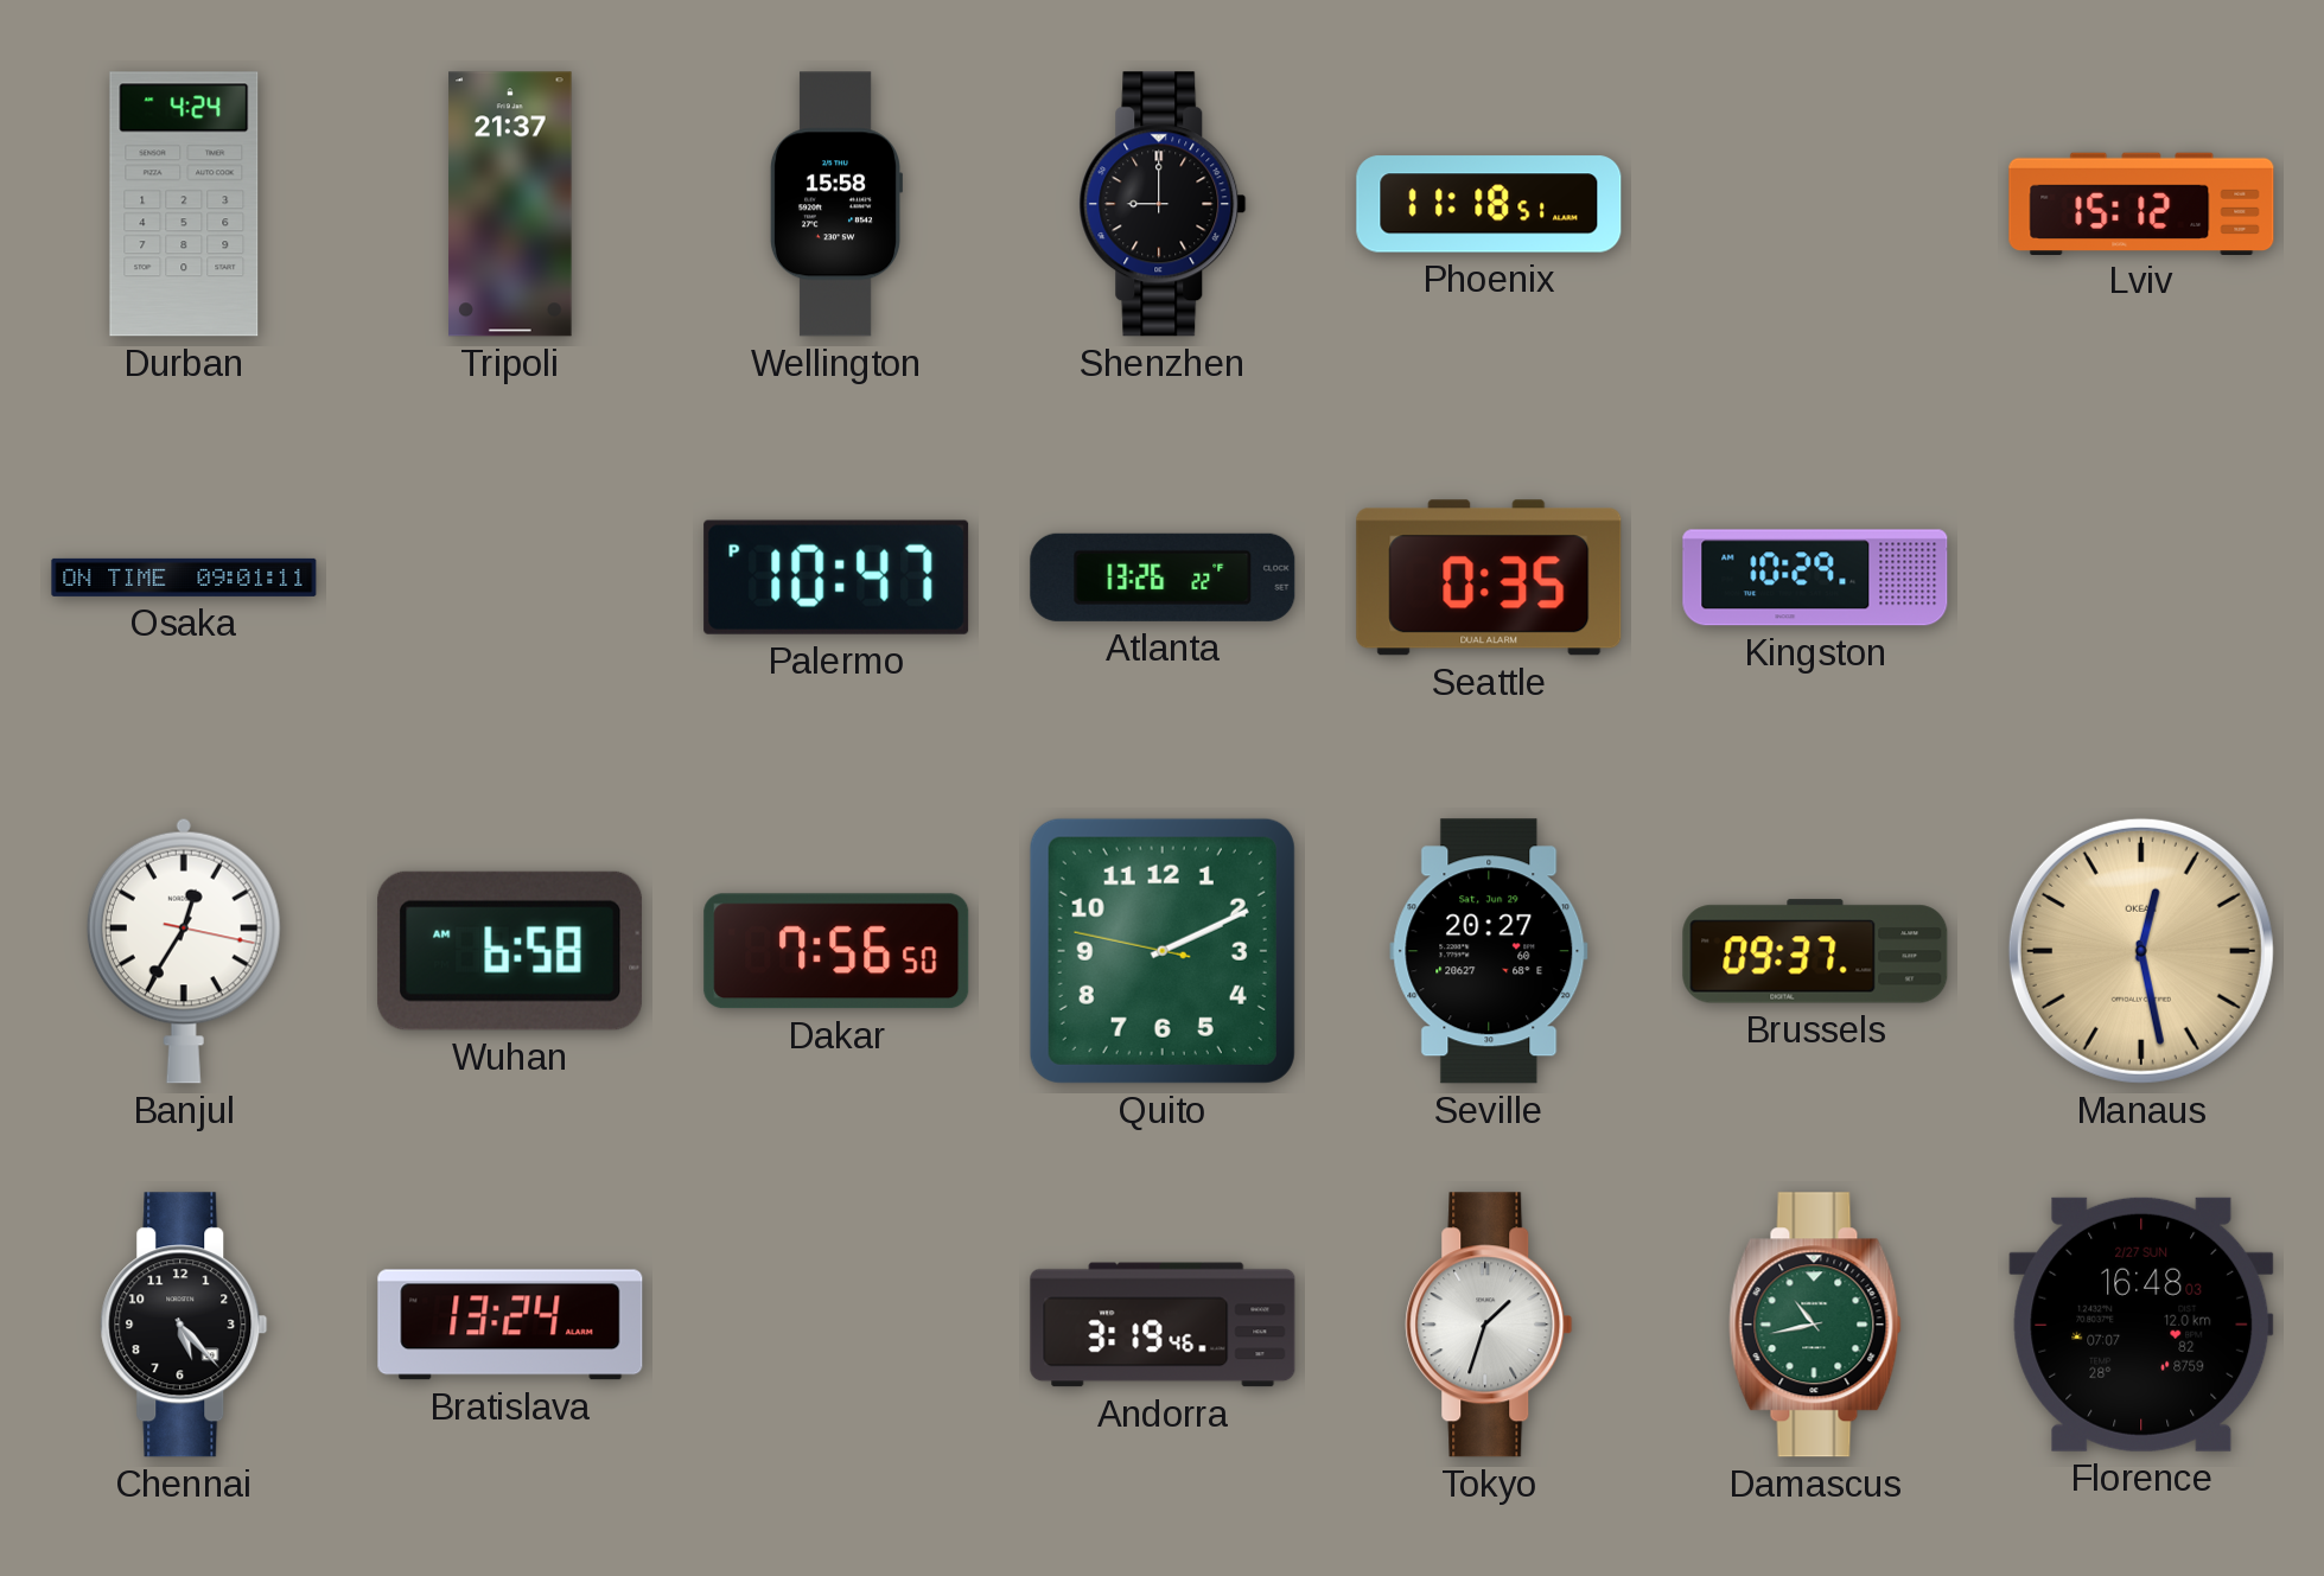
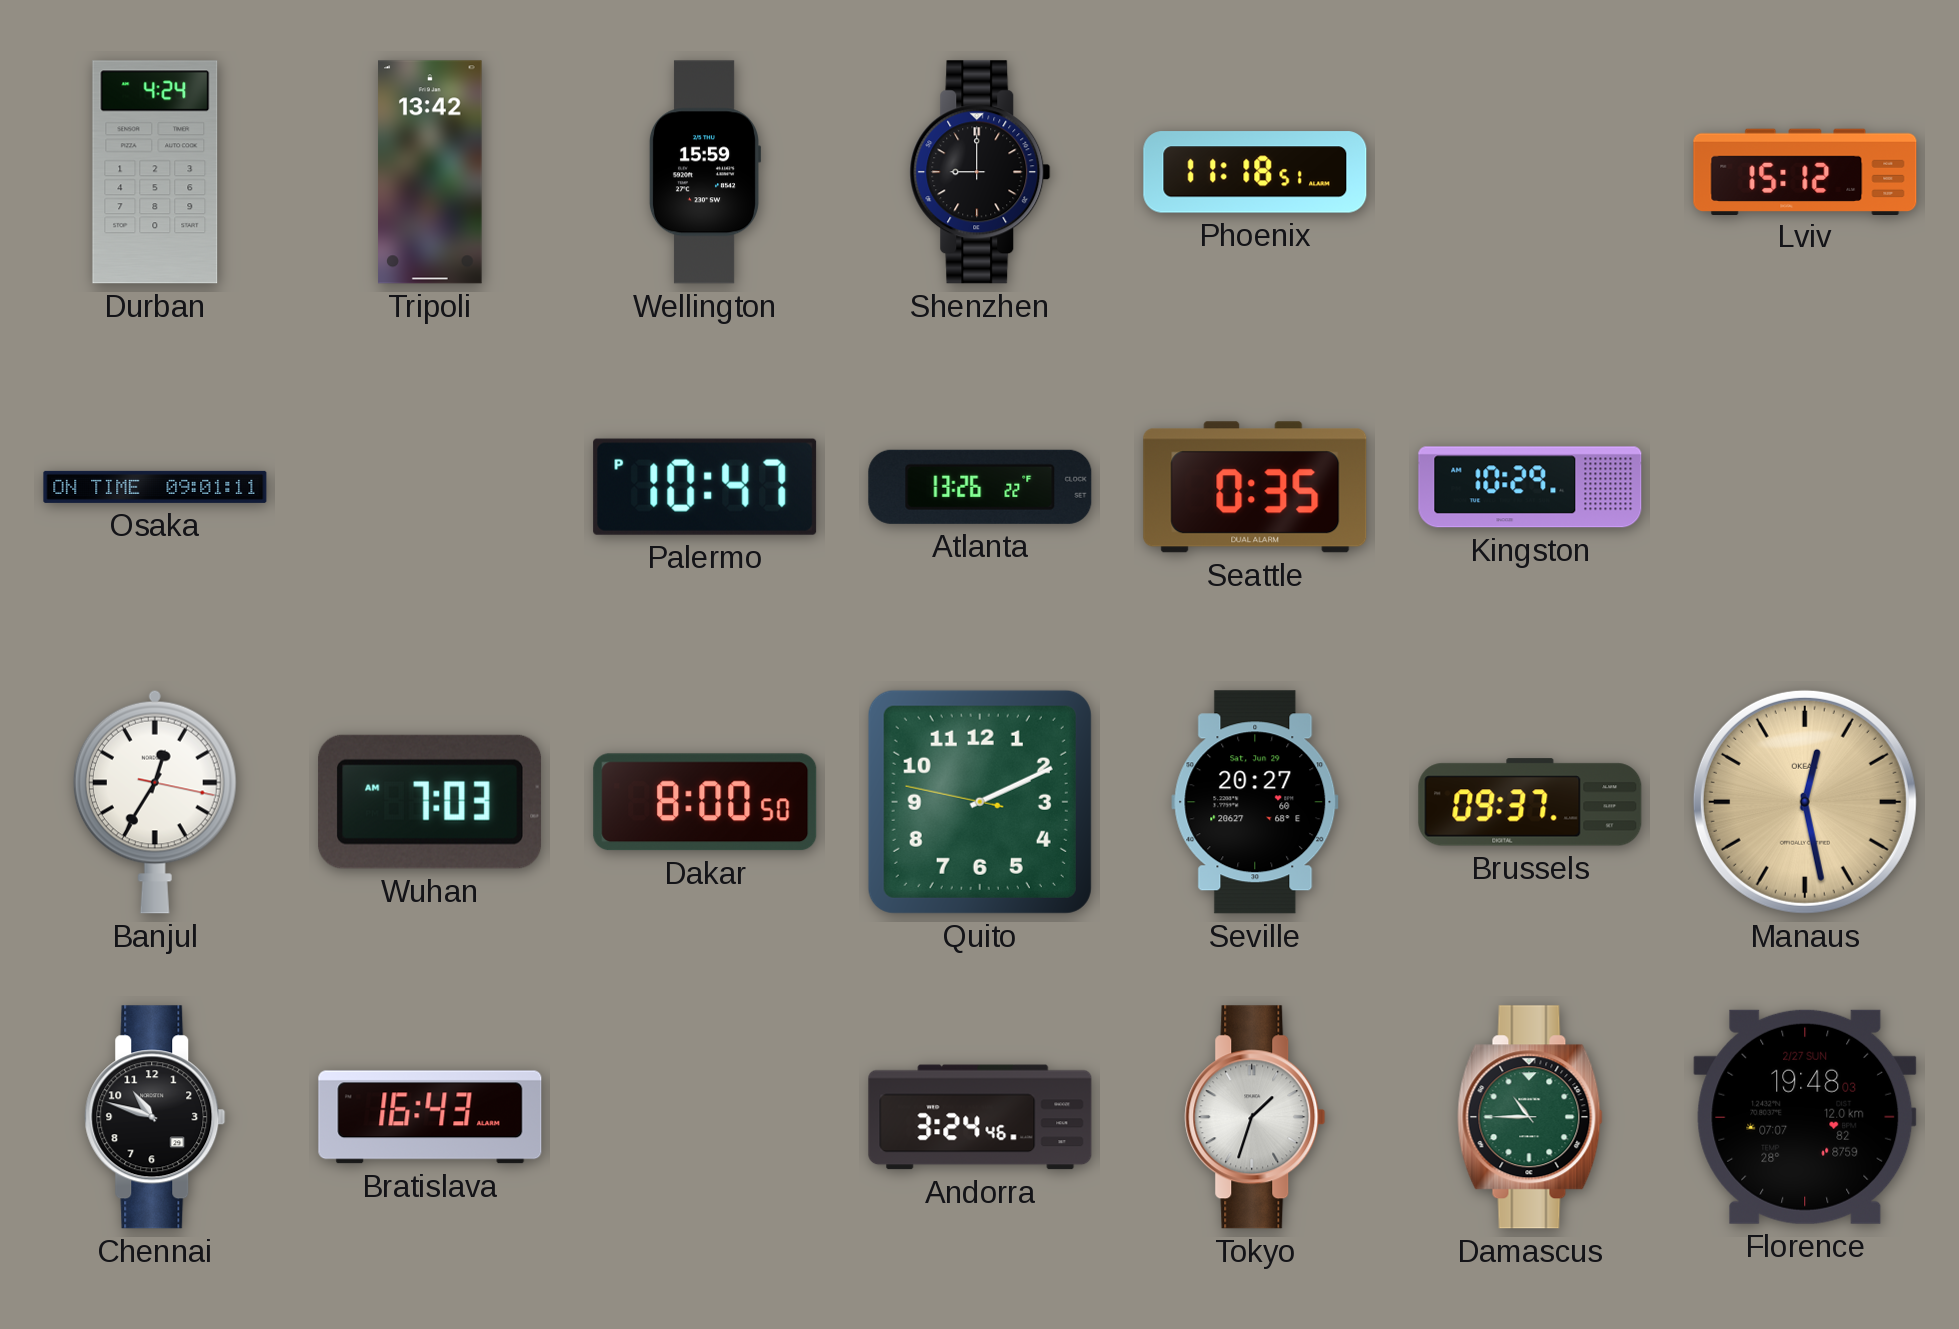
Tripoli: 21:37 -> 13:42
Wellington: 15:58 -> 15:59
Wuhan: 6:58 -> 7:03
Dakar: 7:56 -> 8:00
Chennai: 5:23 -> 10:48
Bratislava: 13:24 -> 16:43
Andorra: 3:19 -> 3:24
Damascus: 10:43 -> 10:45
Florence: 16:48 -> 19:48
